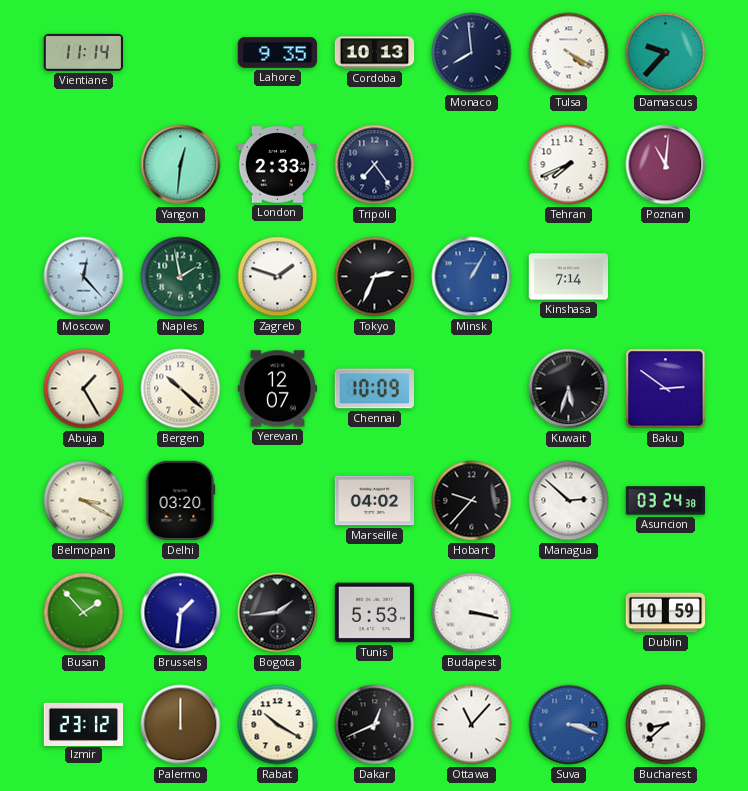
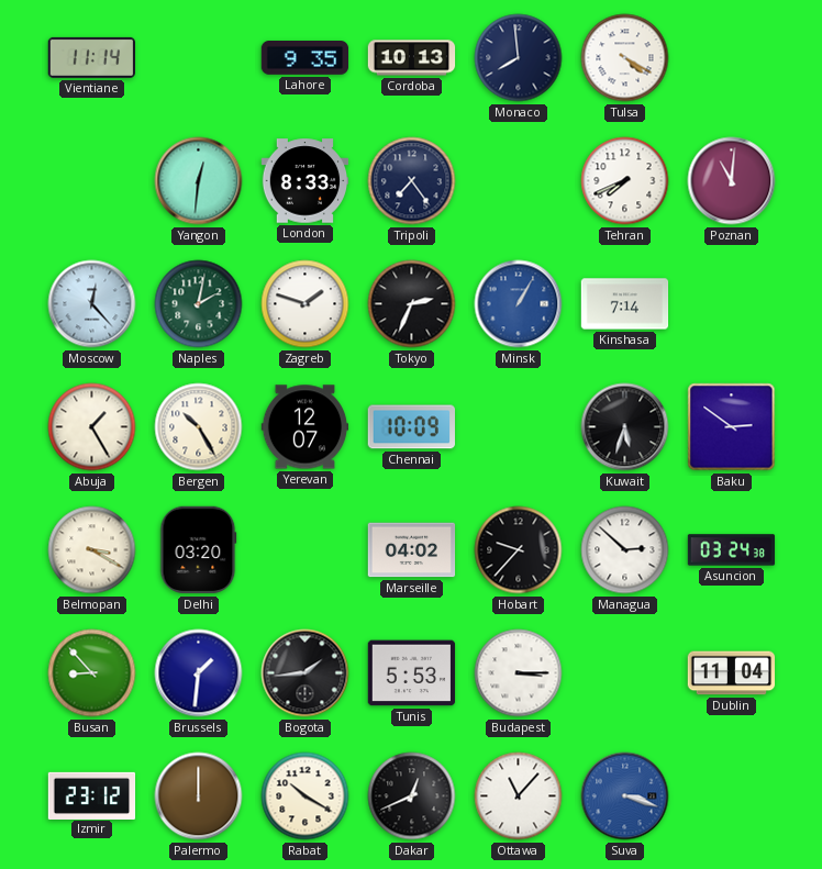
Damascus: 9:37 -> none
London: 2:33 -> 8:33
Naples: 1:58 -> 2:02
Bergen: 10:22 -> 10:25
Busan: 1:53 -> 8:53
Budapest: 3:17 -> 3:15
Dublin: 10:59 -> 11:04
Bucharest: 8:38 -> none
